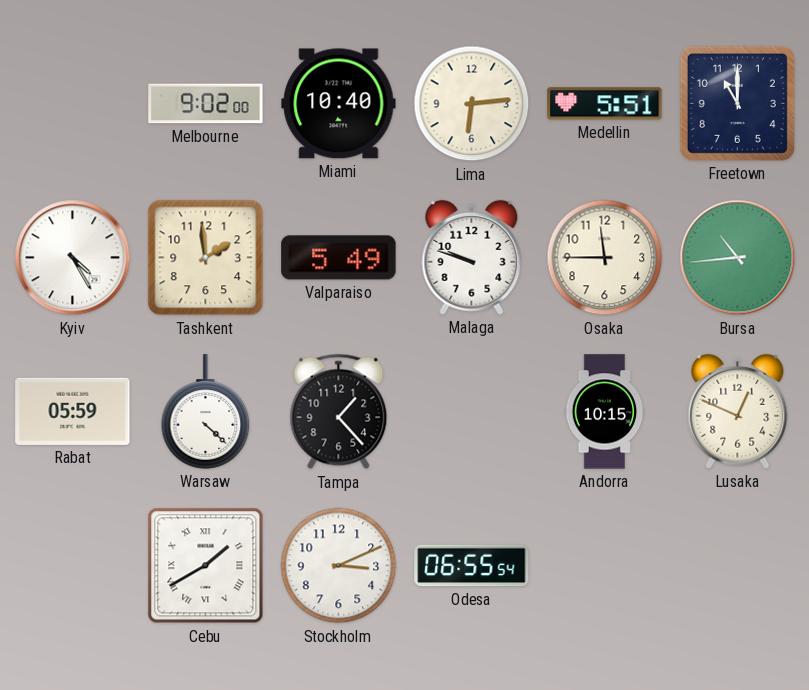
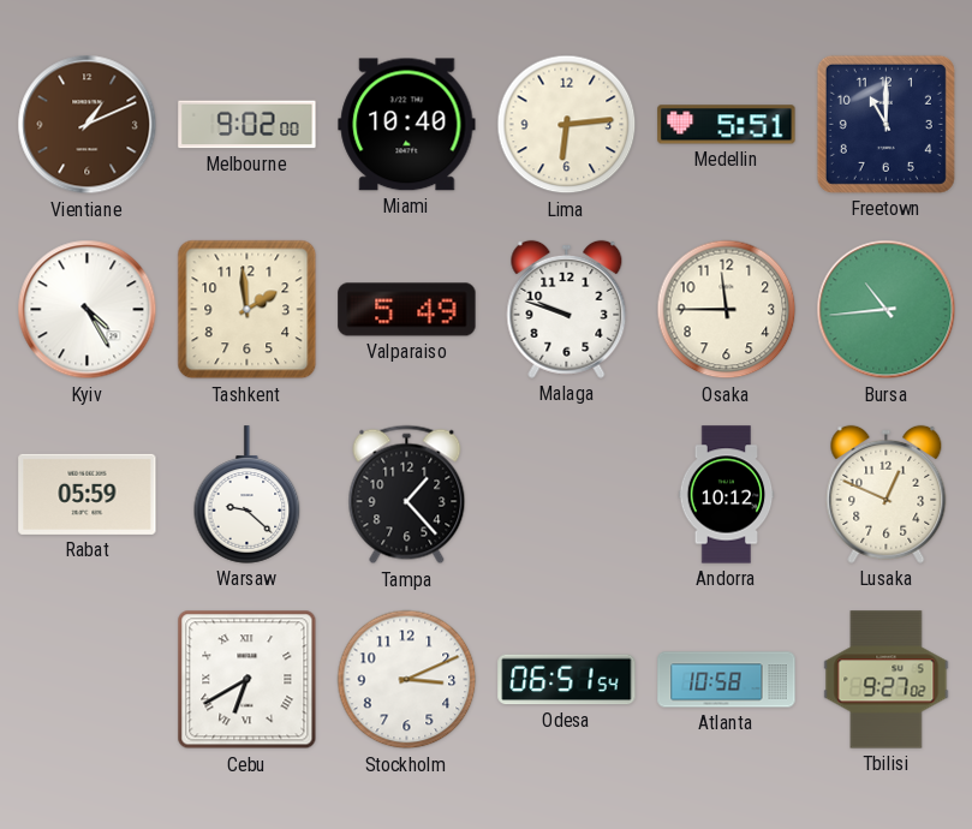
Vientiane: none -> 1:11
Warsaw: 4:22 -> 9:22
Andorra: 10:15 -> 10:12
Cebu: 1:40 -> 6:40
Odesa: 06:55 -> 06:51
Atlanta: none -> 10:58
Tbilisi: none -> 9:27
